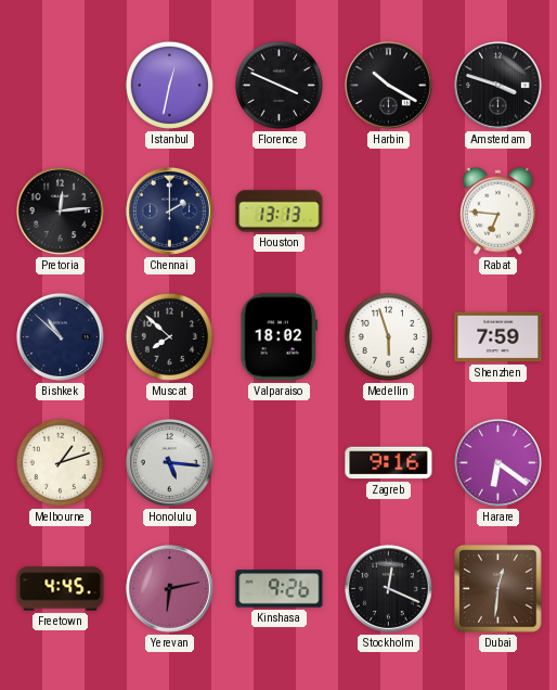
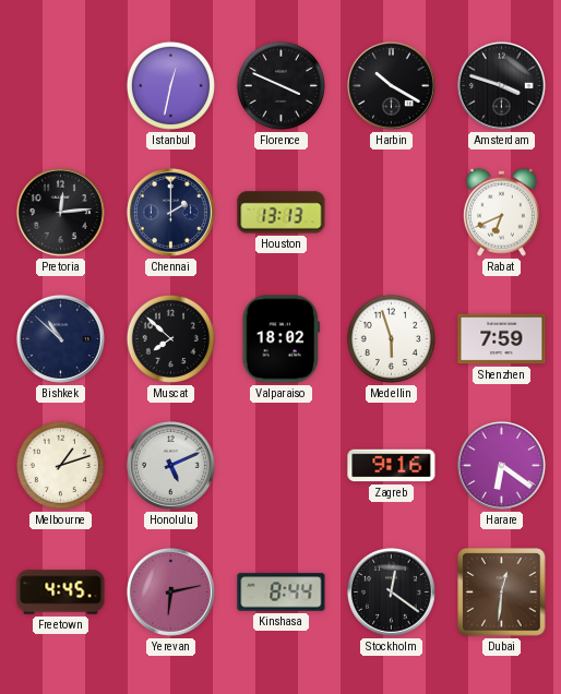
Rabat: 6:46 -> 6:41
Honolulu: 5:16 -> 5:11
Kinshasa: 9:26 -> 8:44
Stockholm: 12:19 -> 12:21
